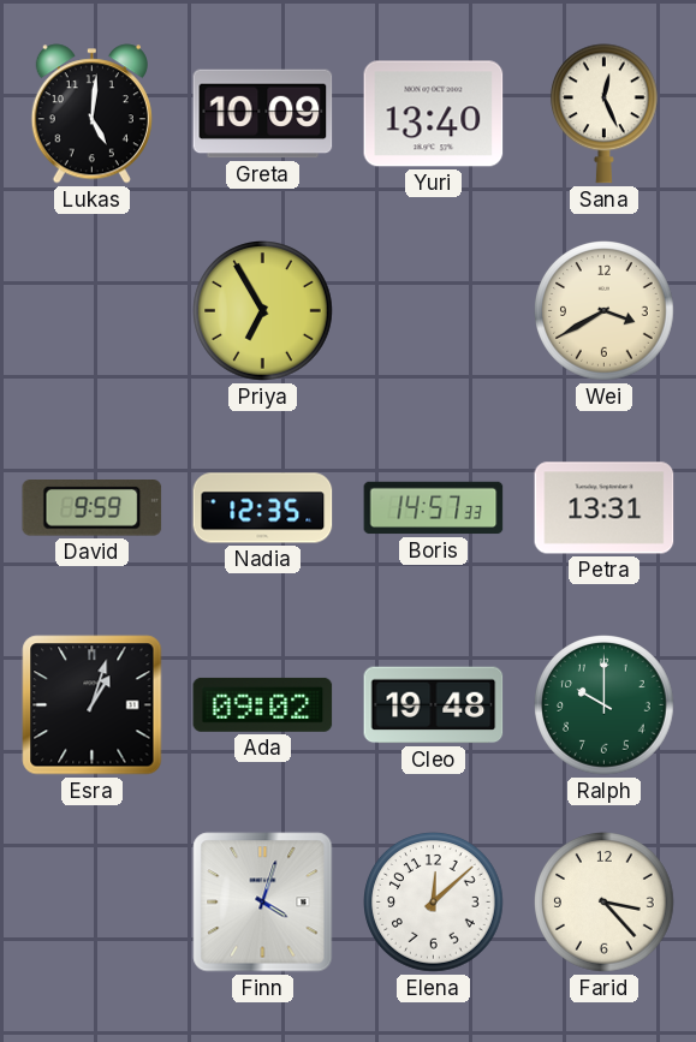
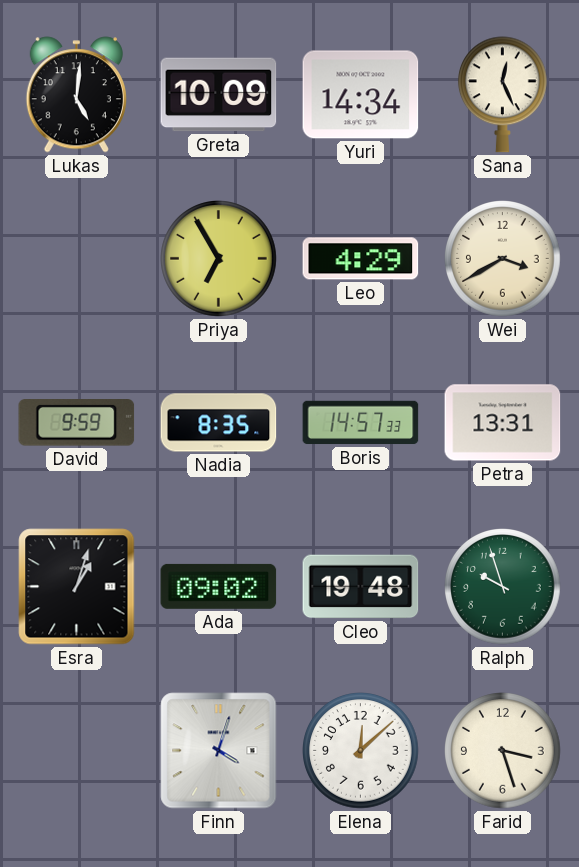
Yuri: 13:40 -> 14:34
Leo: none -> 4:29
Nadia: 12:35 -> 8:35
Ralph: 10:00 -> 9:57
Farid: 3:23 -> 3:27
